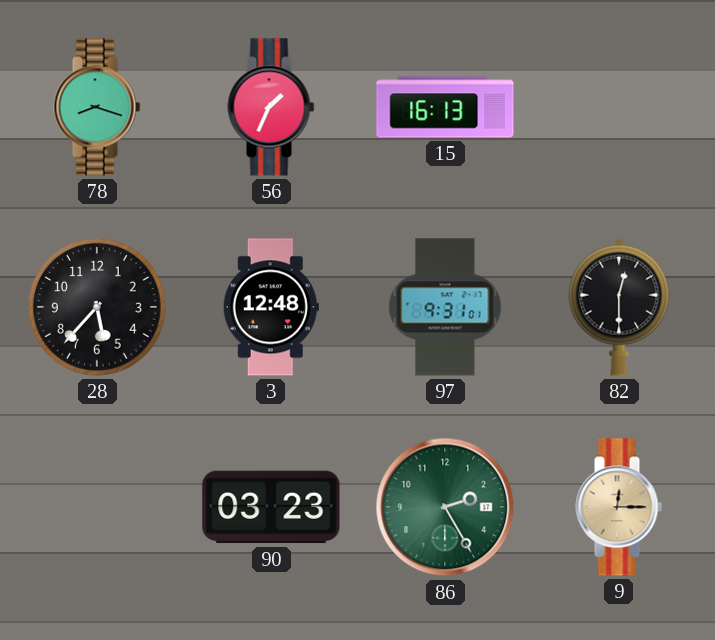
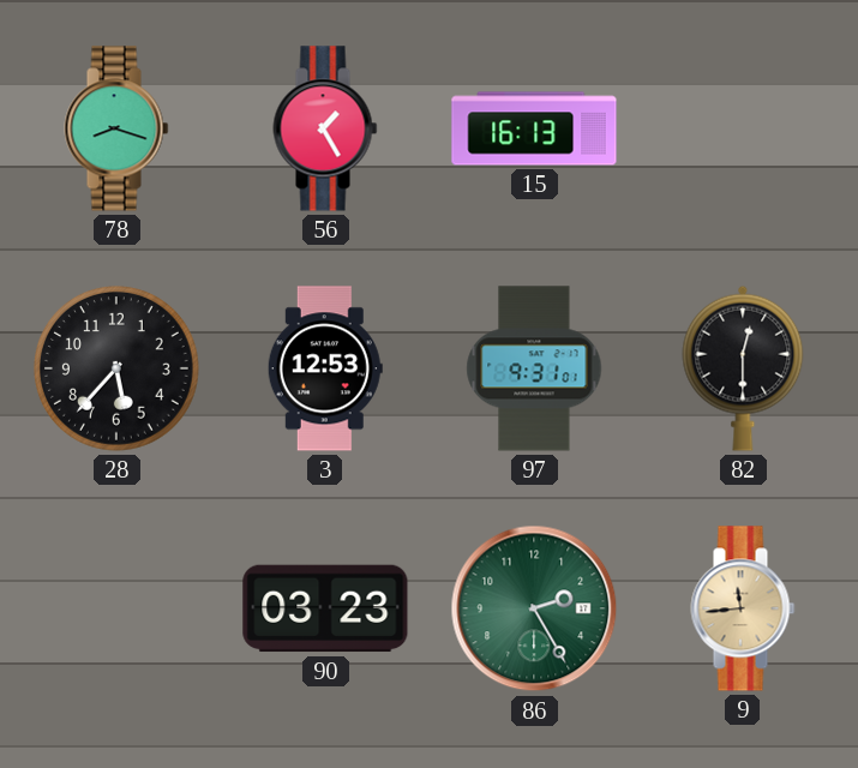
56: 1:34 -> 1:25
3: 12:48 -> 12:53
9: 12:15 -> 11:44
